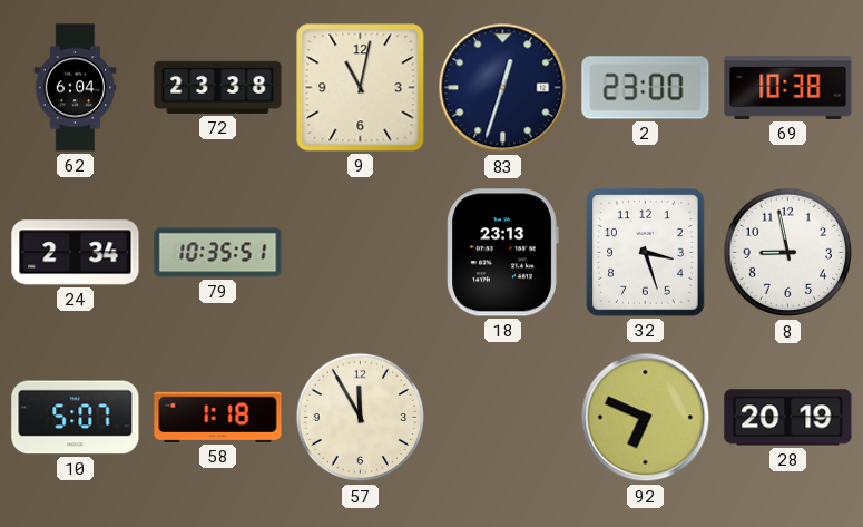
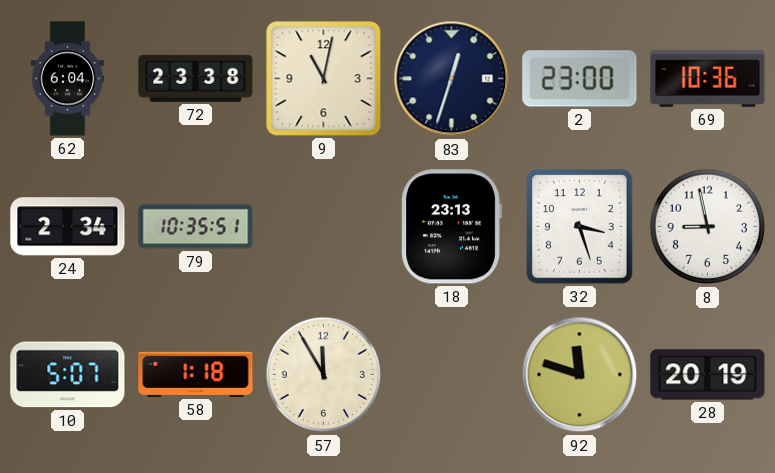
69: 10:38 -> 10:36
92: 6:49 -> 11:48
